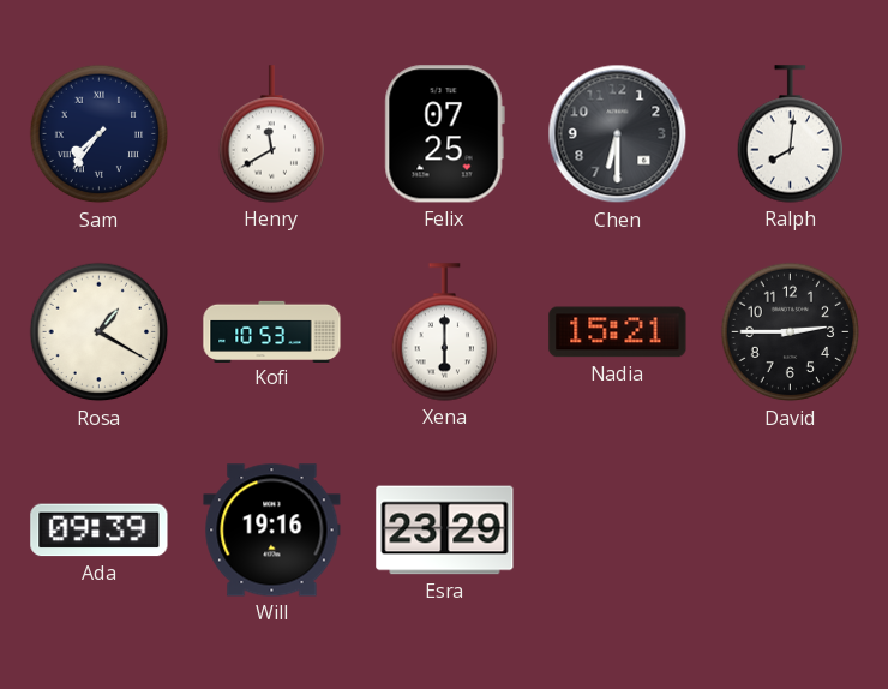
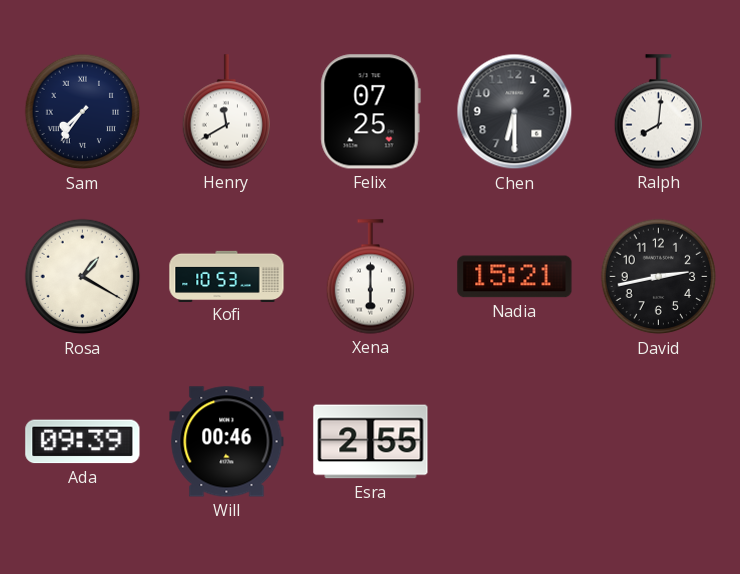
David: 2:45 -> 2:43
Will: 19:16 -> 00:46
Esra: 23:29 -> 2:55
